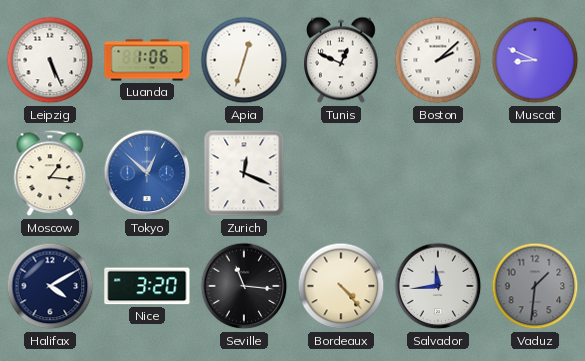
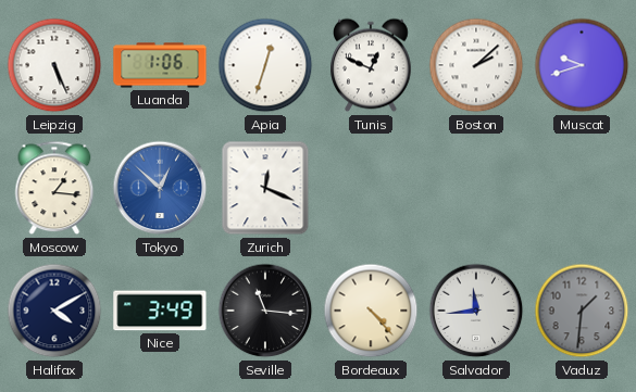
Muscat: 8:49 -> 9:42
Nice: 3:20 -> 3:49
